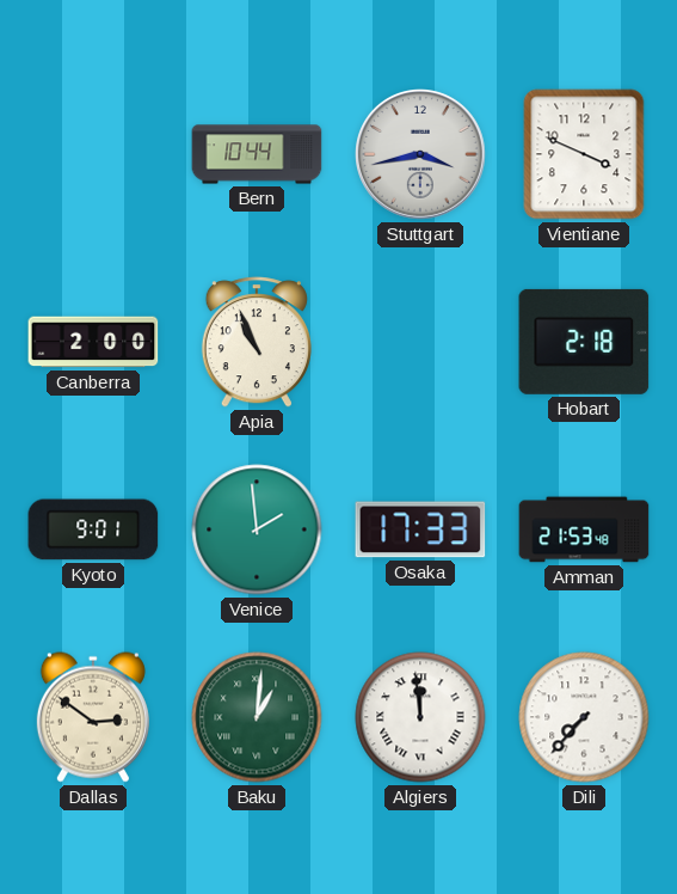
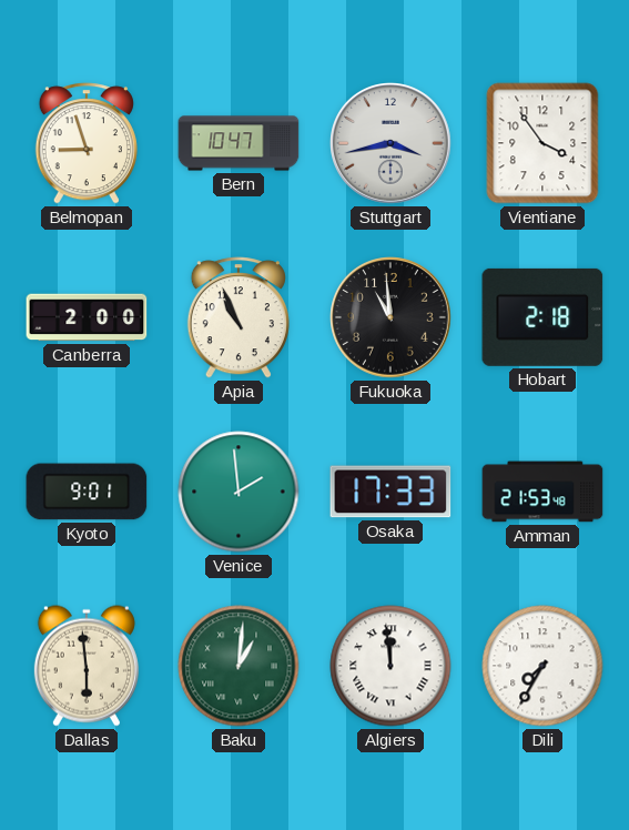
Belmopan: none -> 8:57
Bern: 10:44 -> 10:47
Vientiane: 3:49 -> 3:54
Fukuoka: none -> 10:59
Dallas: 2:51 -> 5:59
Dili: 7:37 -> 7:35
